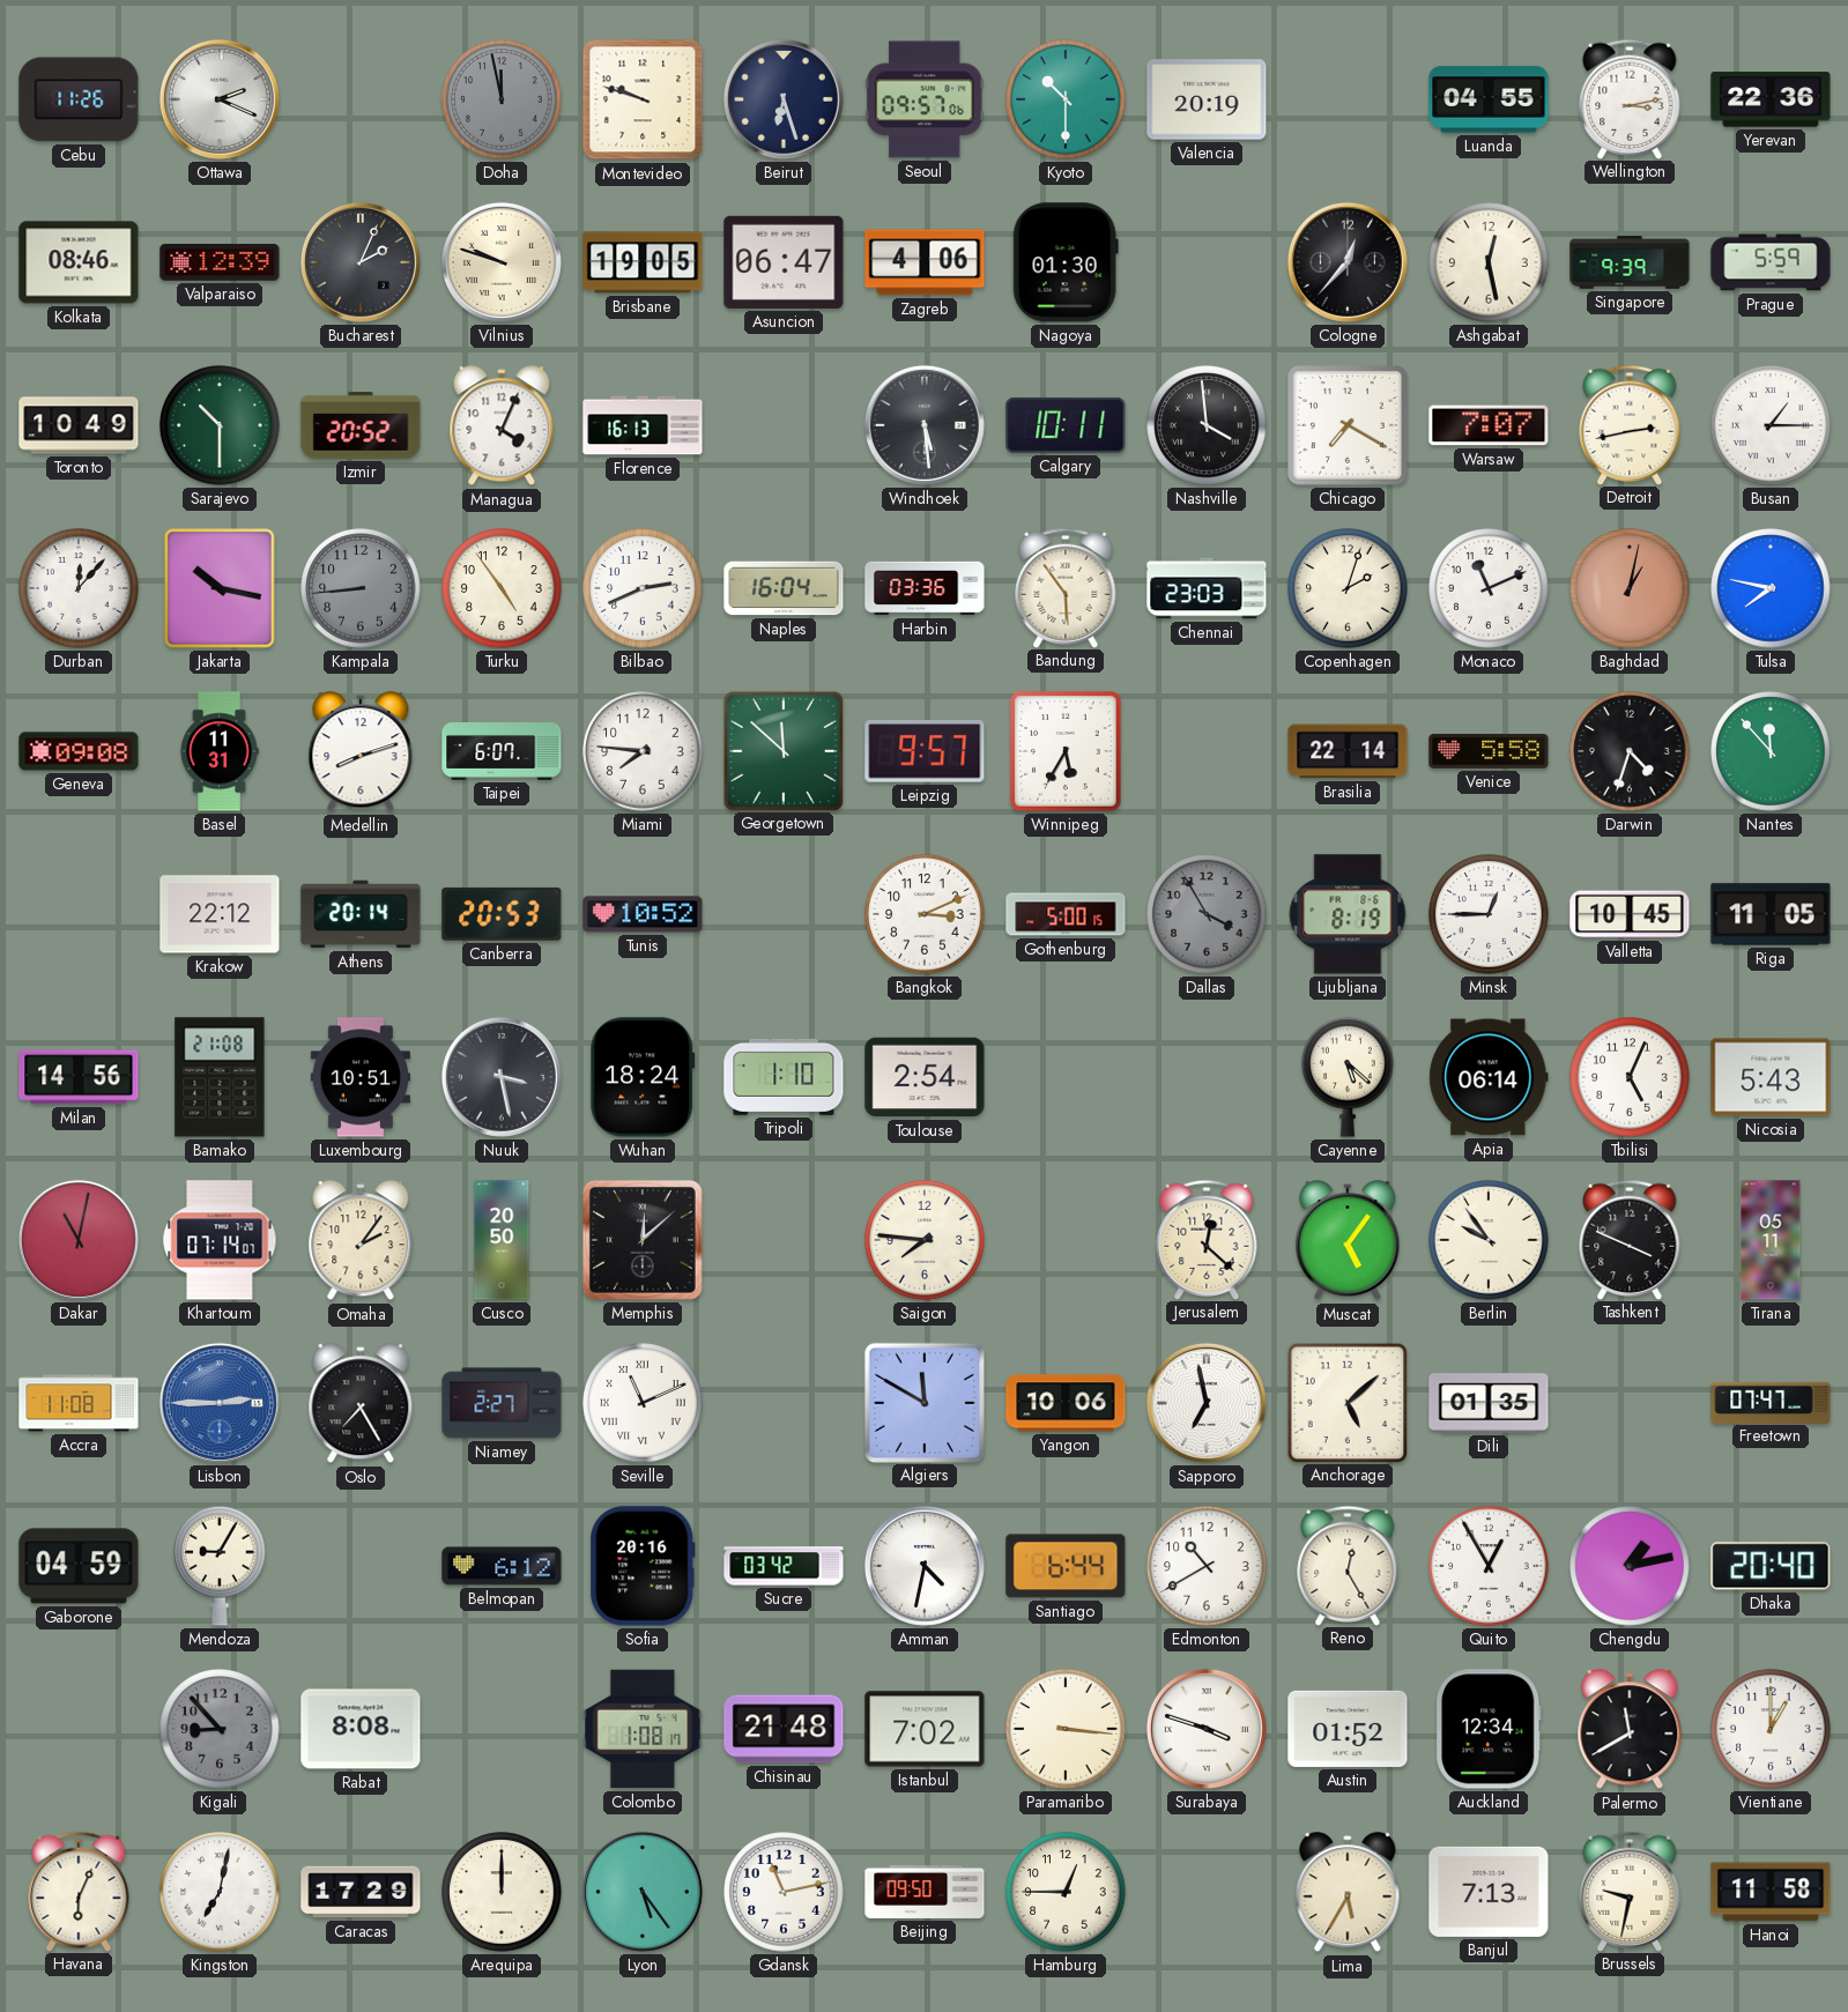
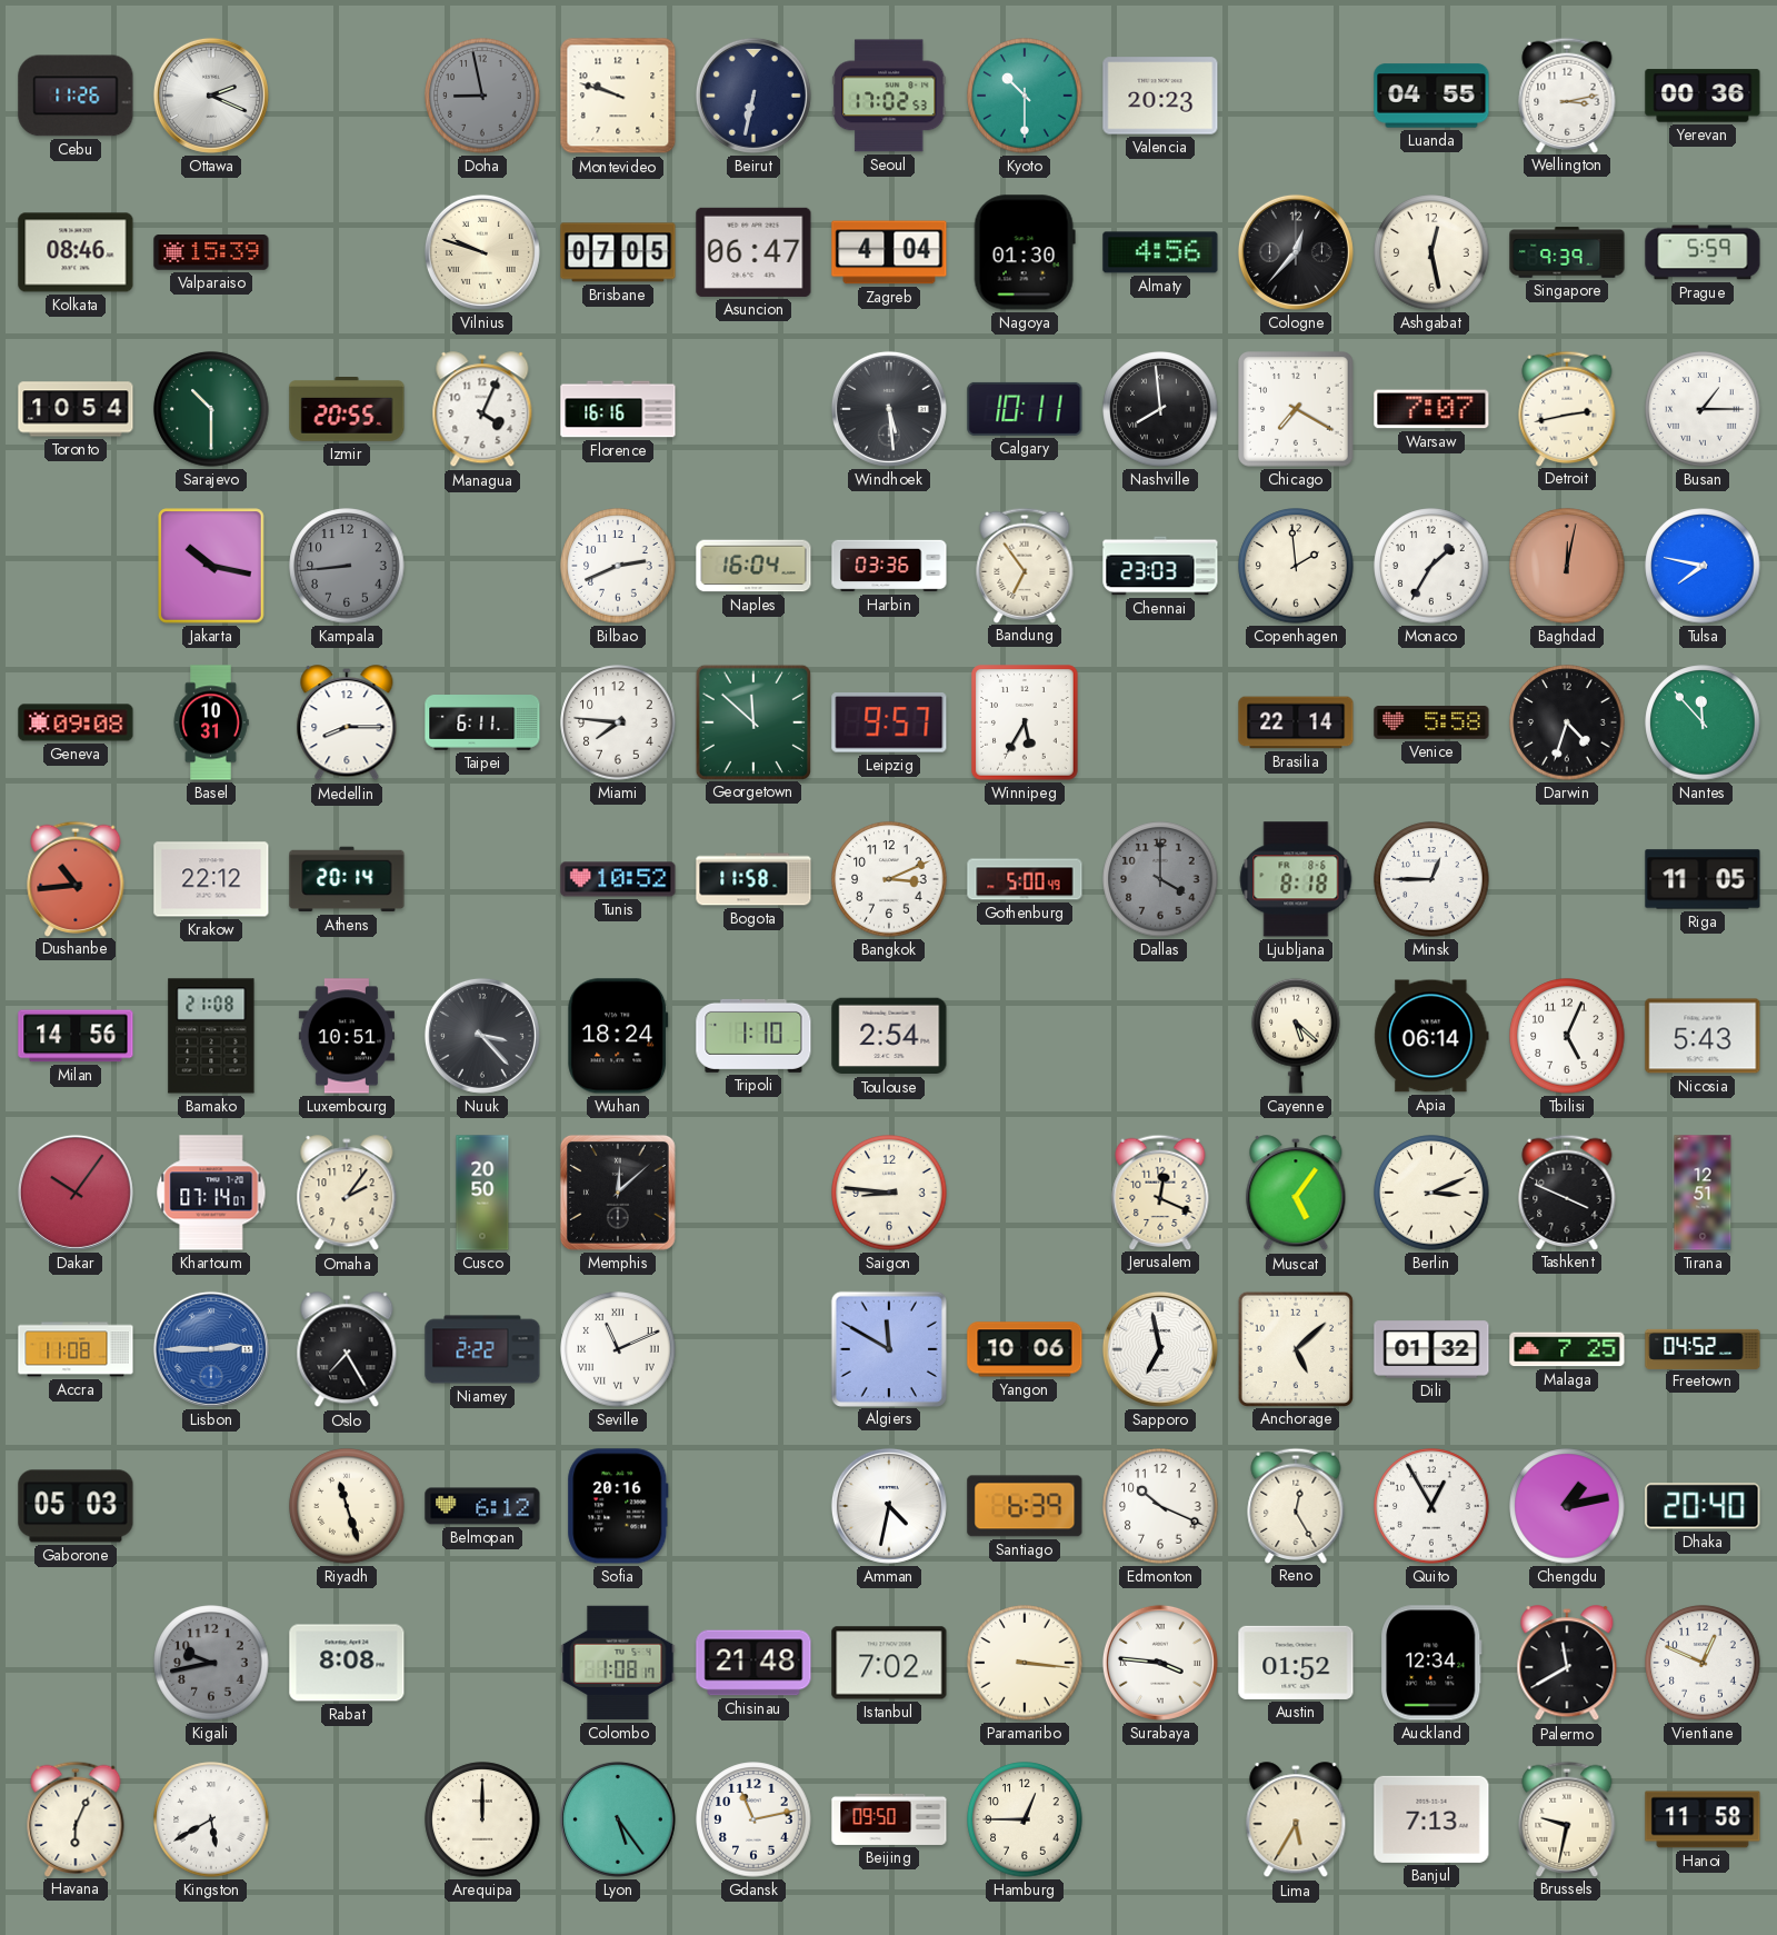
Doha: 11:58 -> 8:58
Beirut: 6:27 -> 6:32
Seoul: 09:57 -> 17:02
Valencia: 20:19 -> 20:23
Yerevan: 22:36 -> 00:36
Valparaiso: 12:39 -> 15:39
Bucharest: 2:04 -> none
Brisbane: 19:05 -> 07:05
Zagreb: 4:06 -> 4:04
Almaty: none -> 4:56
Toronto: 10:49 -> 10:54
Izmir: 20:52 -> 20:55
Florence: 16:13 -> 16:16
Nashville: 3:59 -> 7:59
Durban: 12:07 -> none
Turku: 4:54 -> none
Bandung: 5:54 -> 6:54
Copenhagen: 2:03 -> 1:59
Monaco: 11:11 -> 1:35
Baghdad: 1:02 -> 12:02
Basel: 11:31 -> 10:31
Medellin: 8:12 -> 8:15
Taipei: 6:07 -> 6:11
Dushanbe: none -> 10:44
Canberra: 20:53 -> none
Bogota: none -> 11:58
Gothenburg: 5:00:15 -> 5:00:49
Dallas: 3:55 -> 4:00
Ljubljana: 8:19 -> 8:18
Valletta: 10:45 -> none
Nuuk: 3:28 -> 3:23
Dakar: 11:02 -> 10:06
Saigon: 7:46 -> 8:46
Jerusalem: 12:22 -> 12:19
Berlin: 9:54 -> 3:11
Tirana: 05:11 -> 12:51
Niamey: 2:27 -> 2:22
Dili: 01:35 -> 01:32
Malaga: none -> 7:25
Freetown: 07:47 -> 04:52
Gaborone: 04:59 -> 05:03
Mendoza: 9:05 -> none
Riyadh: none -> 11:27
Sucre: 03:42 -> none
Santiago: 6:44 -> 6:39
Edmonton: 10:40 -> 10:19
Kigali: 8:53 -> 9:43
Surabaya: 3:48 -> 3:46
Vientiane: 1:00 -> 12:49
Kingston: 7:02 -> 5:40
Caracas: 17:29 -> none
